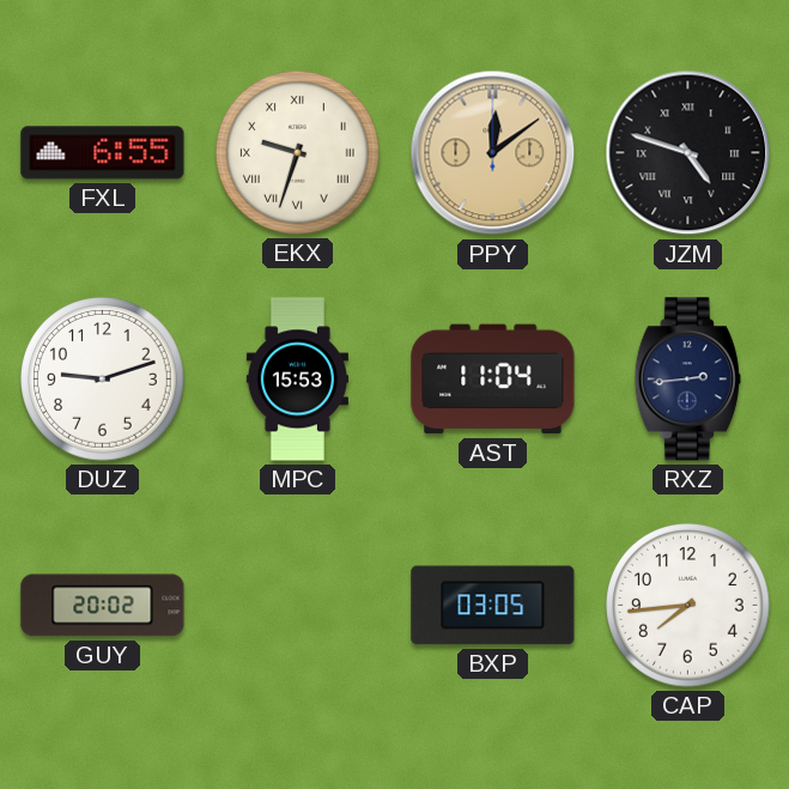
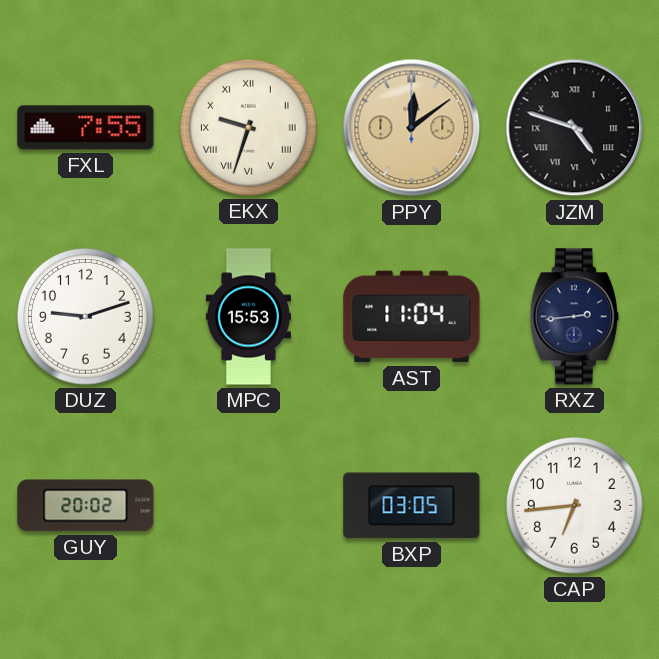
FXL: 6:55 -> 7:55
CAP: 7:44 -> 6:44
